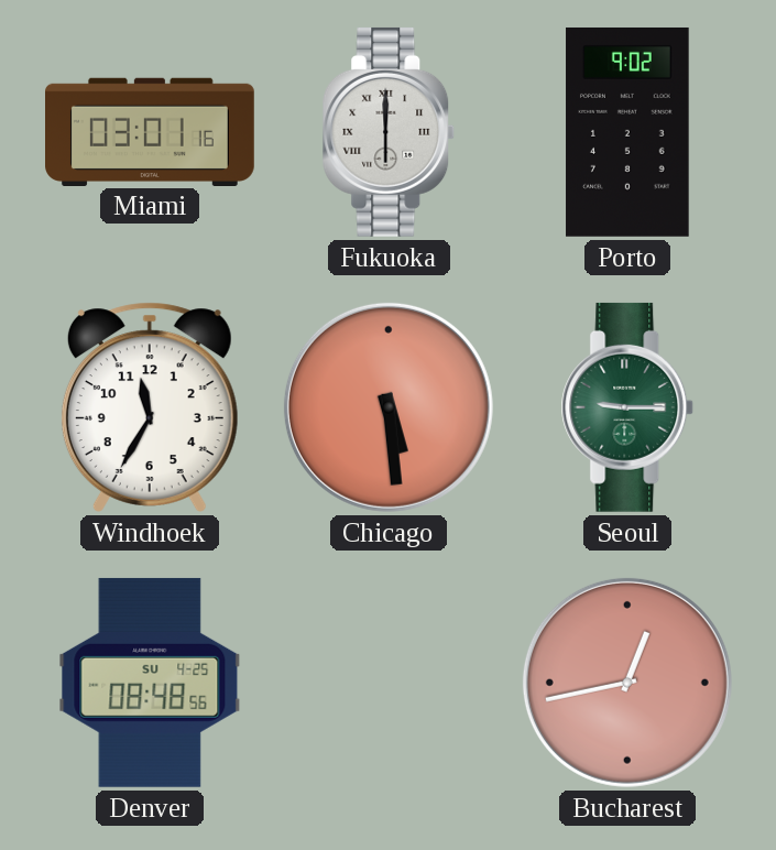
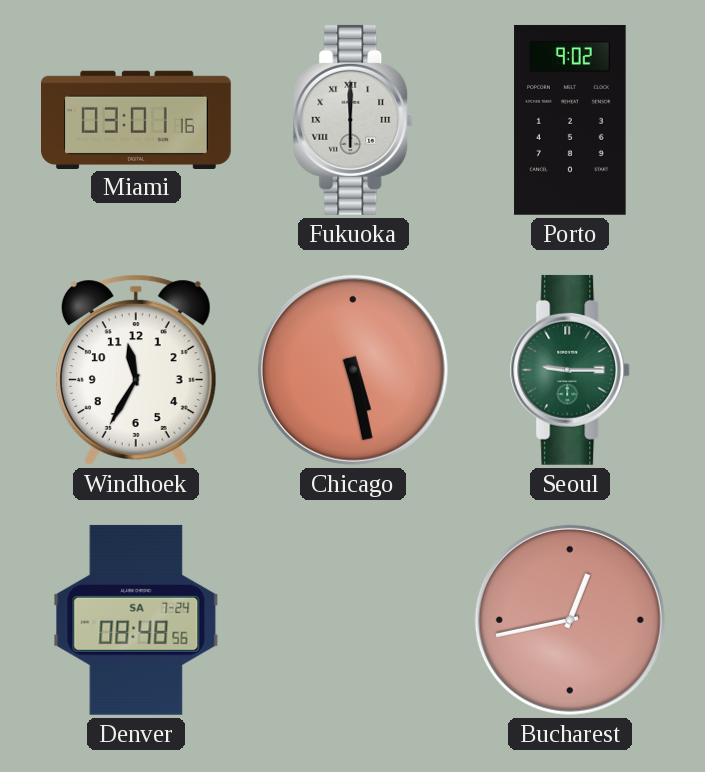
Chicago: 5:29 -> 5:28
Denver date: SU 4-25 -> SA 7-24
